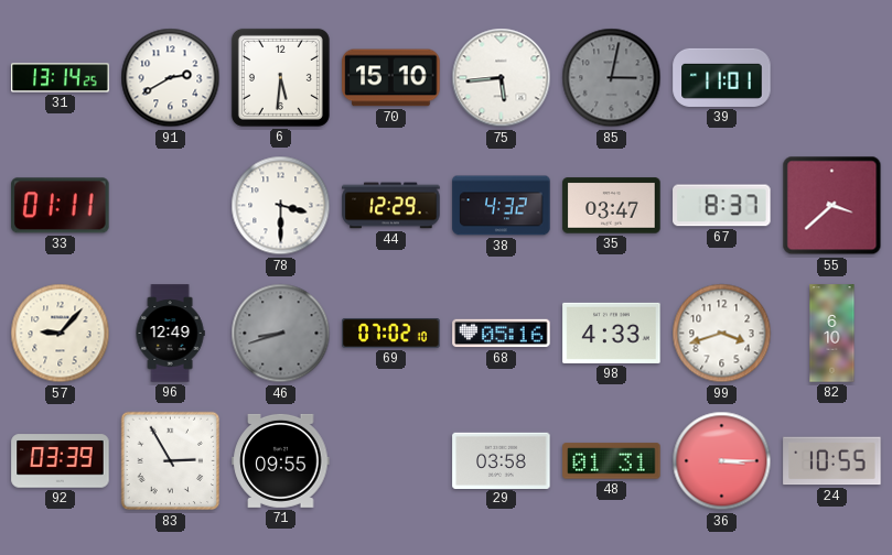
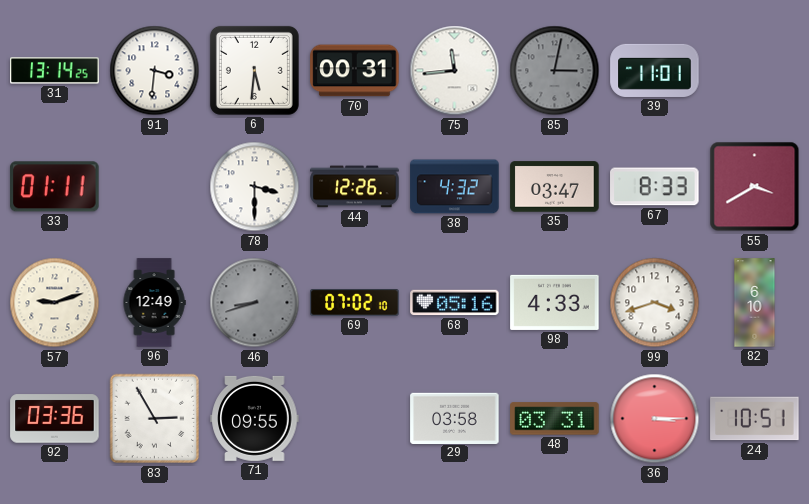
91: 2:40 -> 3:31
70: 15:10 -> 00:31
75: 5:44 -> 11:44
44: 12:29 -> 12:26
67: 8:37 -> 8:33
55: 3:38 -> 3:40
57: 9:07 -> 9:12
92: 03:39 -> 03:36
48: 01:31 -> 03:31
24: 10:55 -> 10:51
